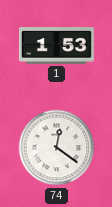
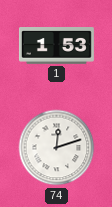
74: 12:21 -> 12:12
